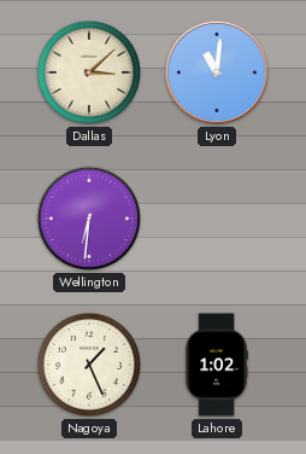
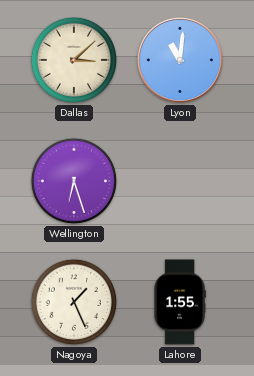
Wellington: 6:31 -> 6:27
Lahore: 1:02 -> 1:55
